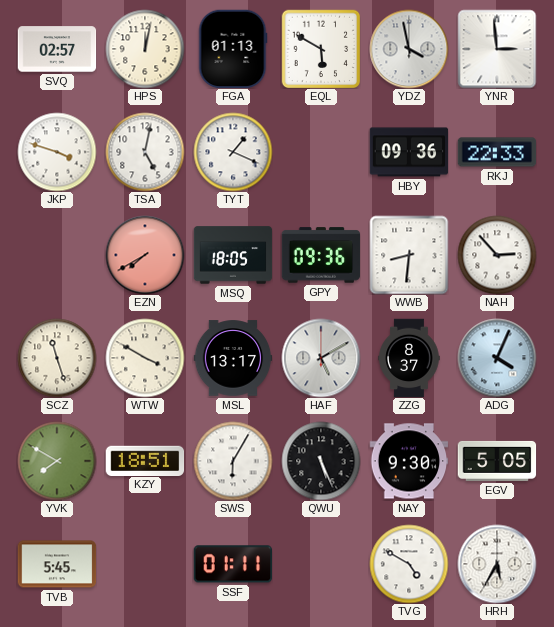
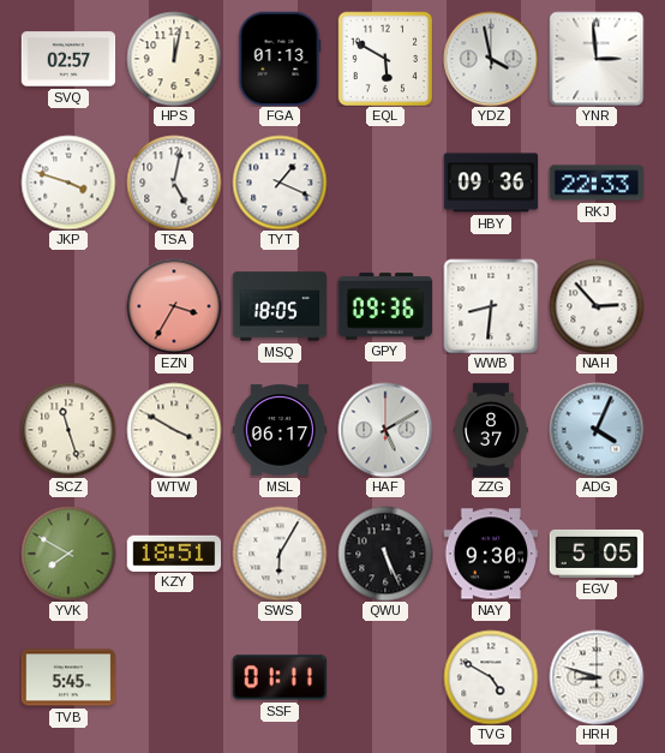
EZN: 7:40 -> 3:35
MSL: 13:17 -> 06:17
HRH: 5:35 -> 8:48
